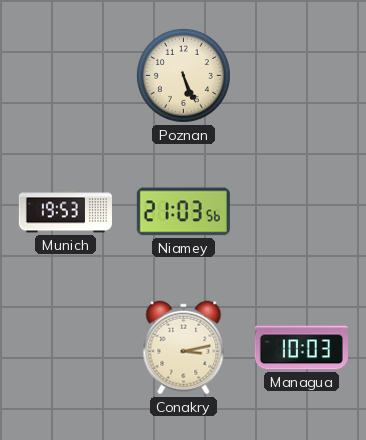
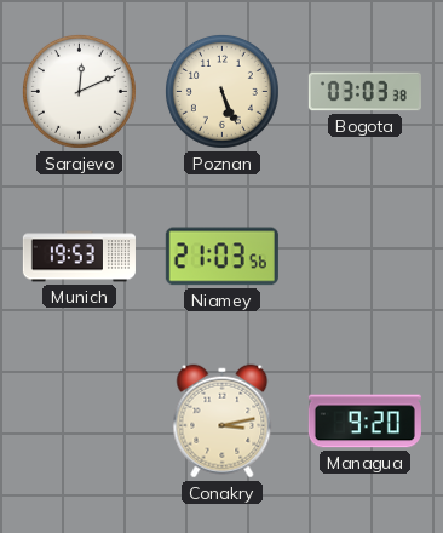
Sarajevo: none -> 12:11
Bogota: none -> 03:03
Managua: 10:03 -> 9:20
